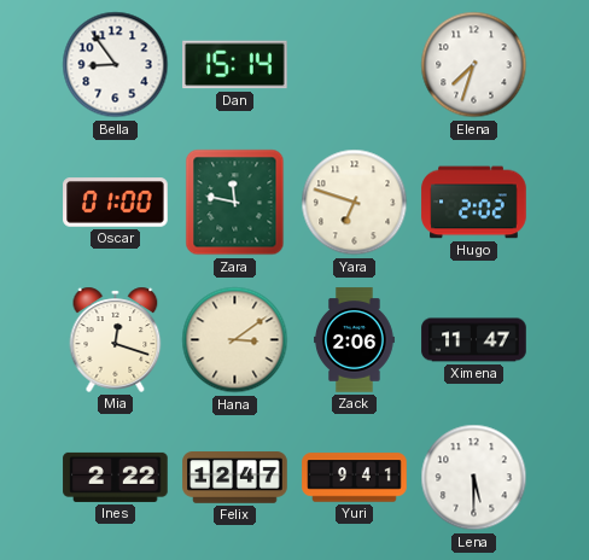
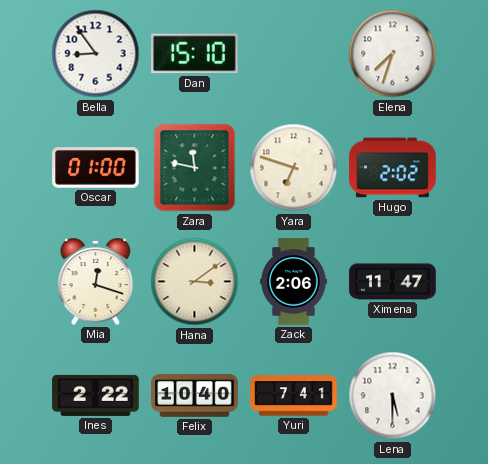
Dan: 15:14 -> 15:10
Felix: 12:47 -> 10:40
Yuri: 9:41 -> 7:41
